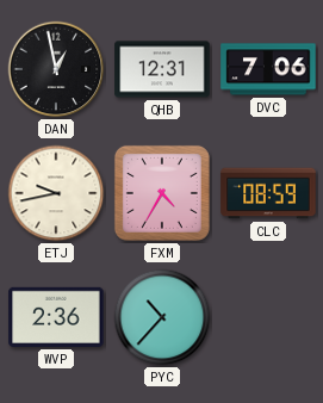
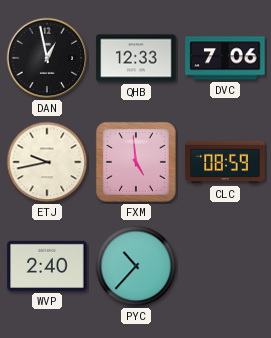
QHB: 12:31 -> 12:33
FXM: 4:35 -> 4:59
WVP: 2:36 -> 2:40
